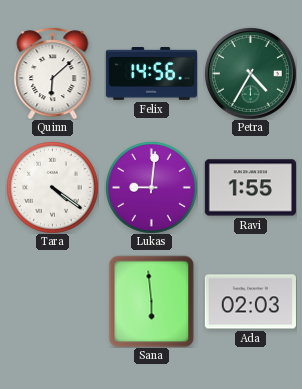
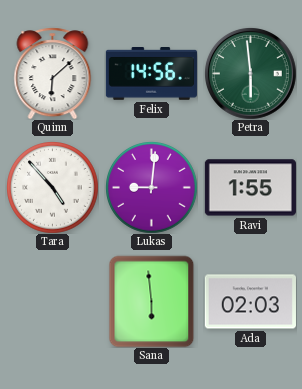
Petra: 4:35 -> 5:59
Tara: 4:21 -> 4:53
